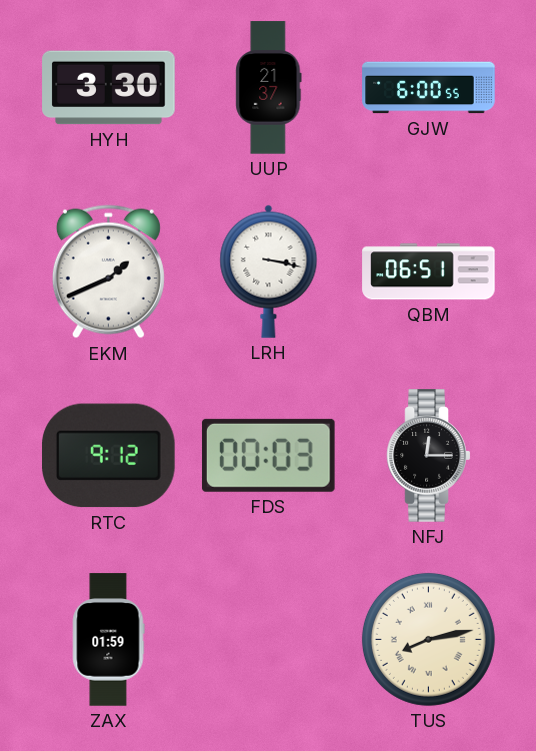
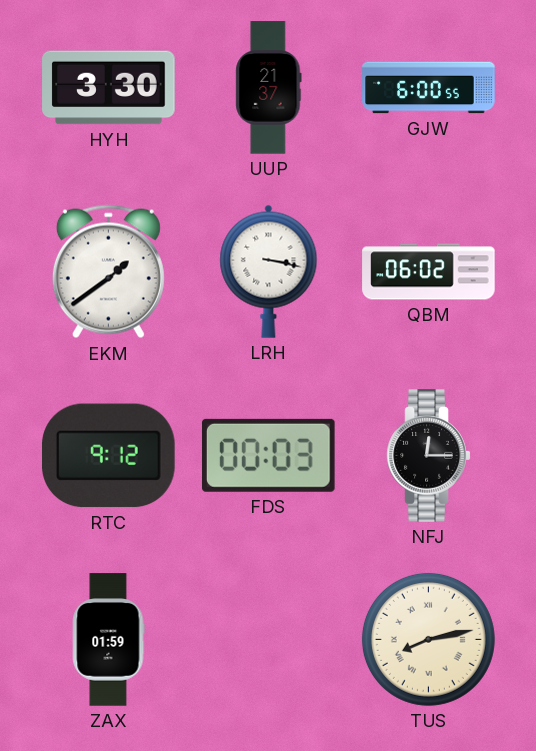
EKM: 1:41 -> 1:39
QBM: 06:51 -> 06:02
